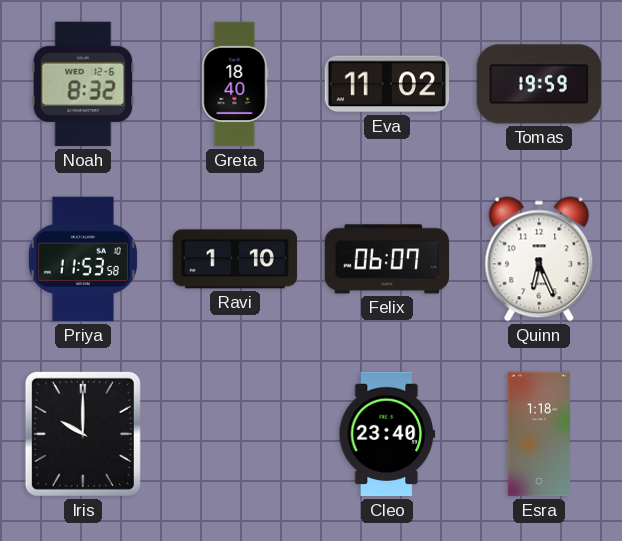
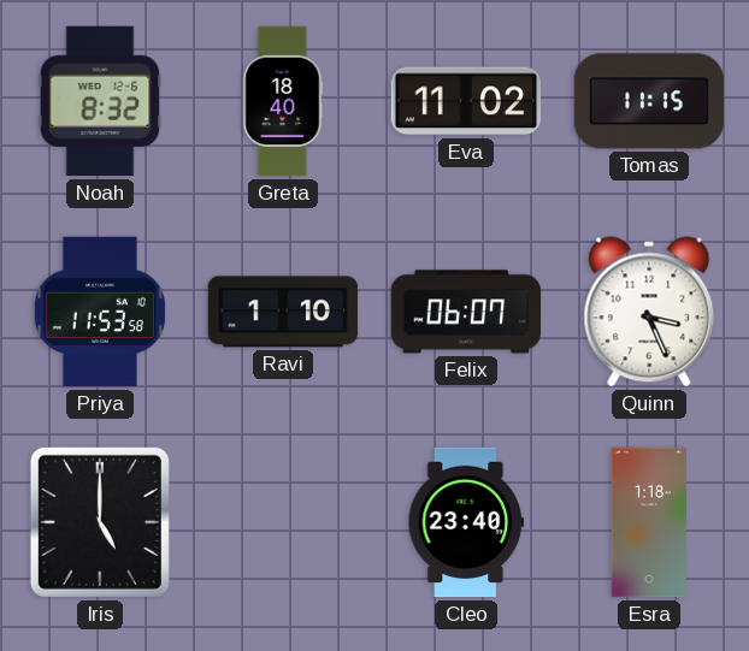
Tomas: 19:59 -> 11:15
Quinn: 6:26 -> 3:26
Iris: 10:00 -> 5:00
